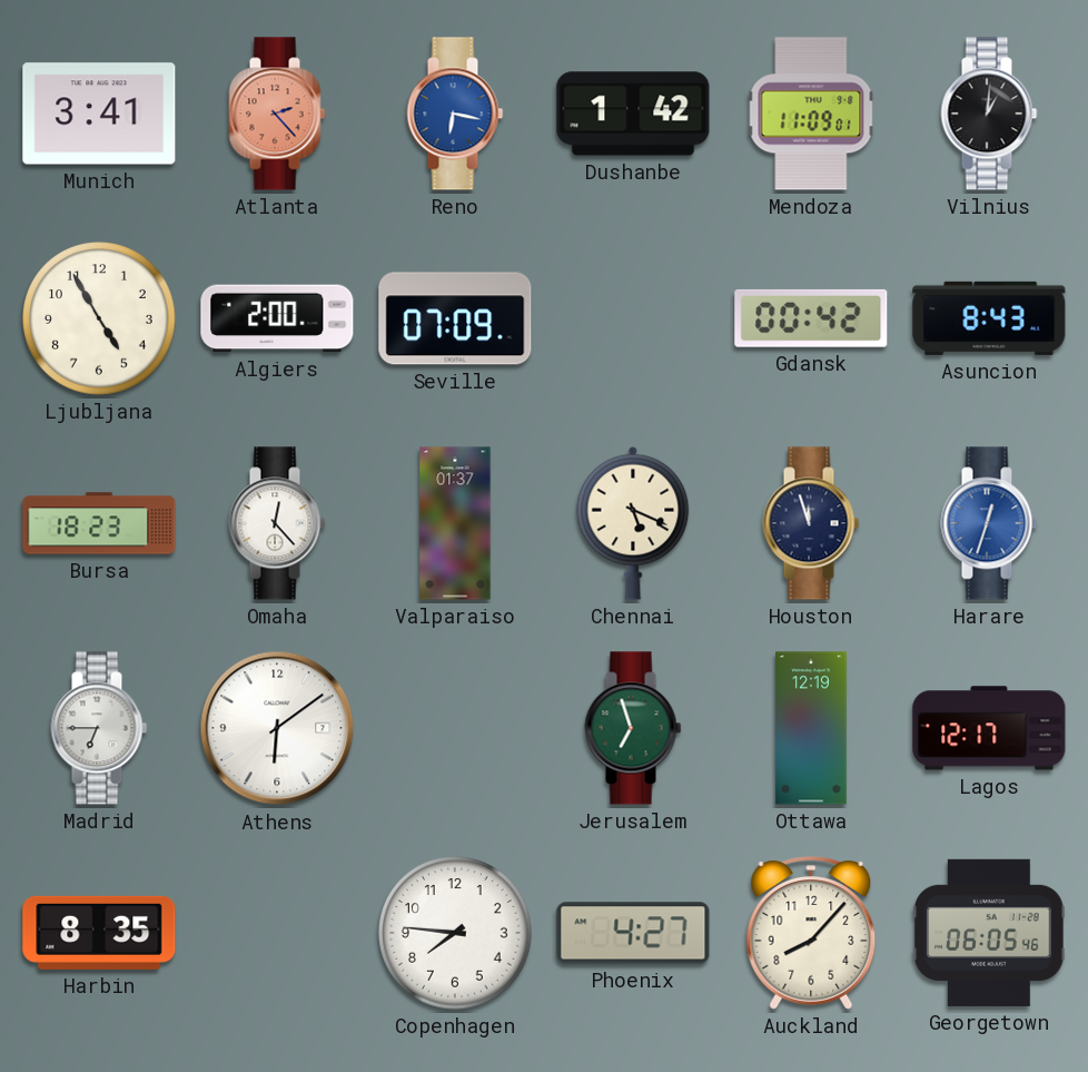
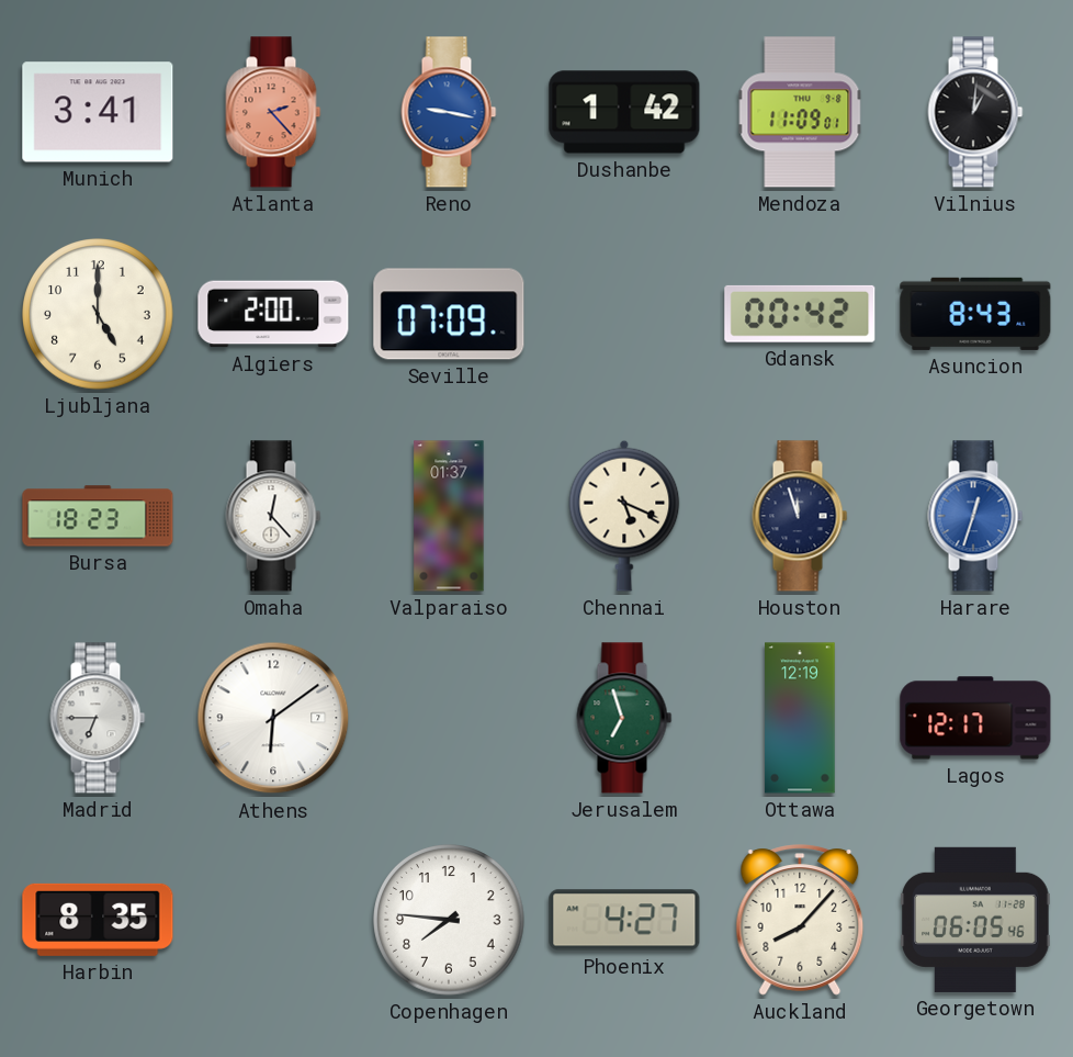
Reno: 6:17 -> 9:17
Ljubljana: 4:55 -> 5:00
